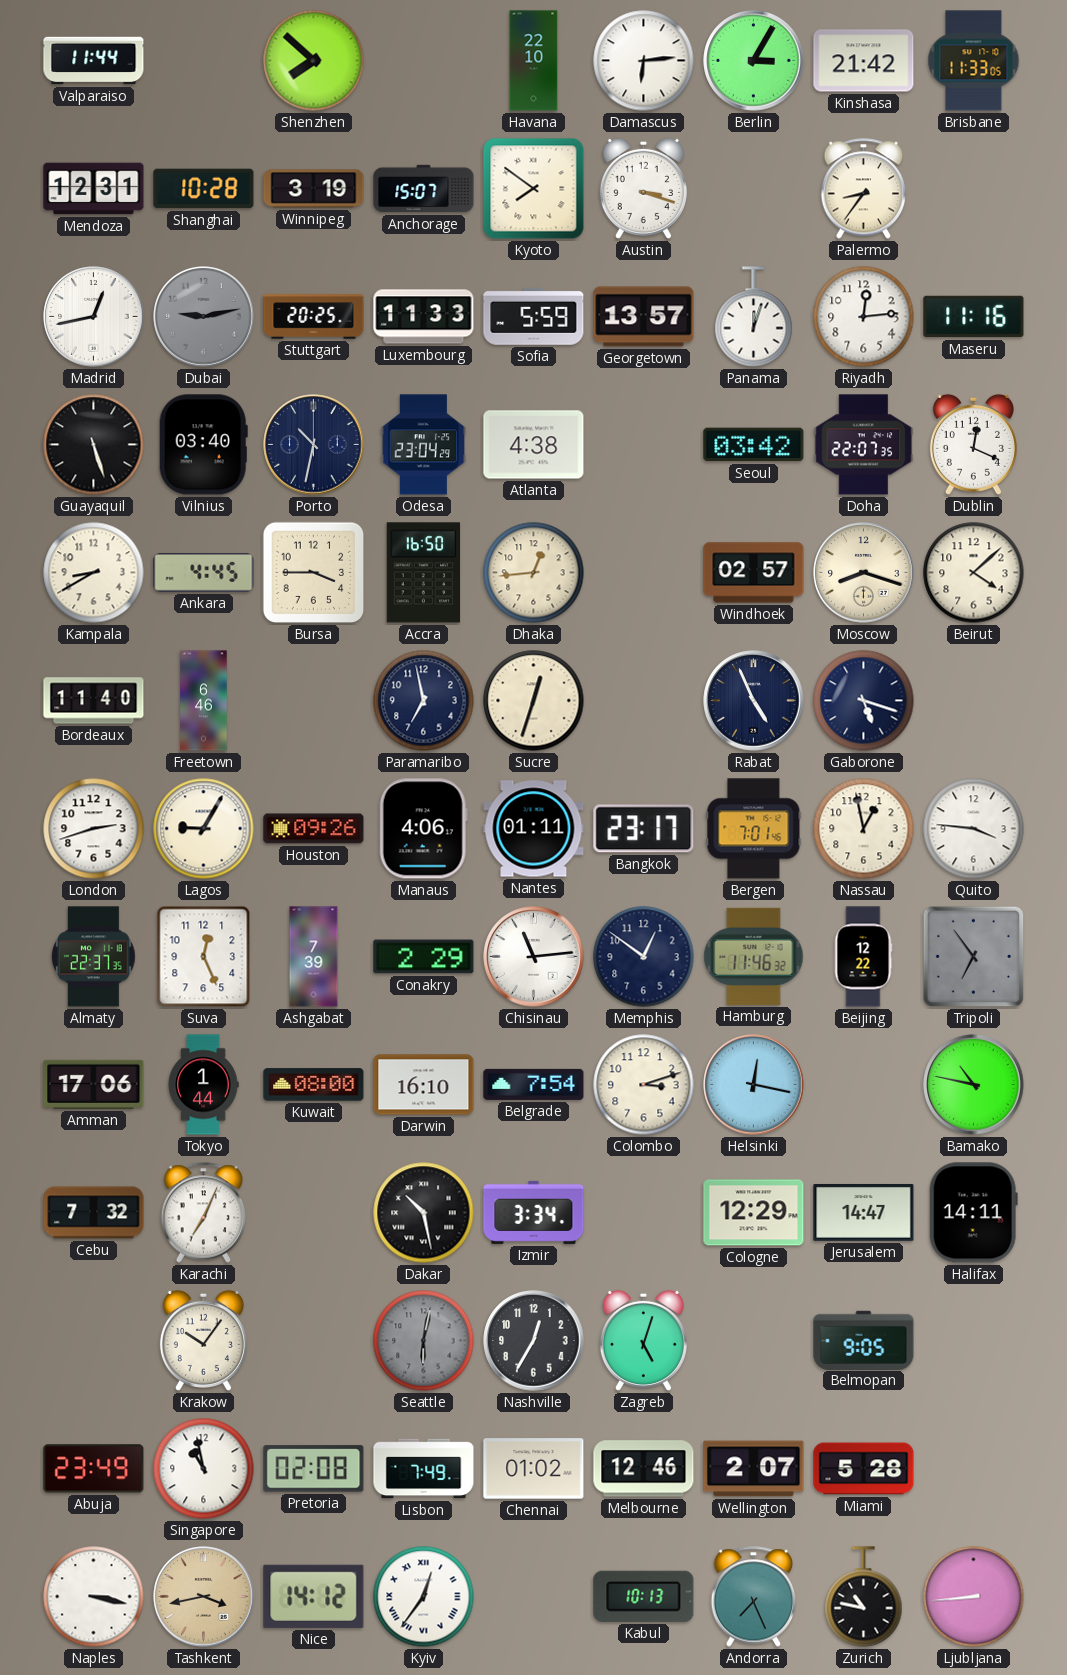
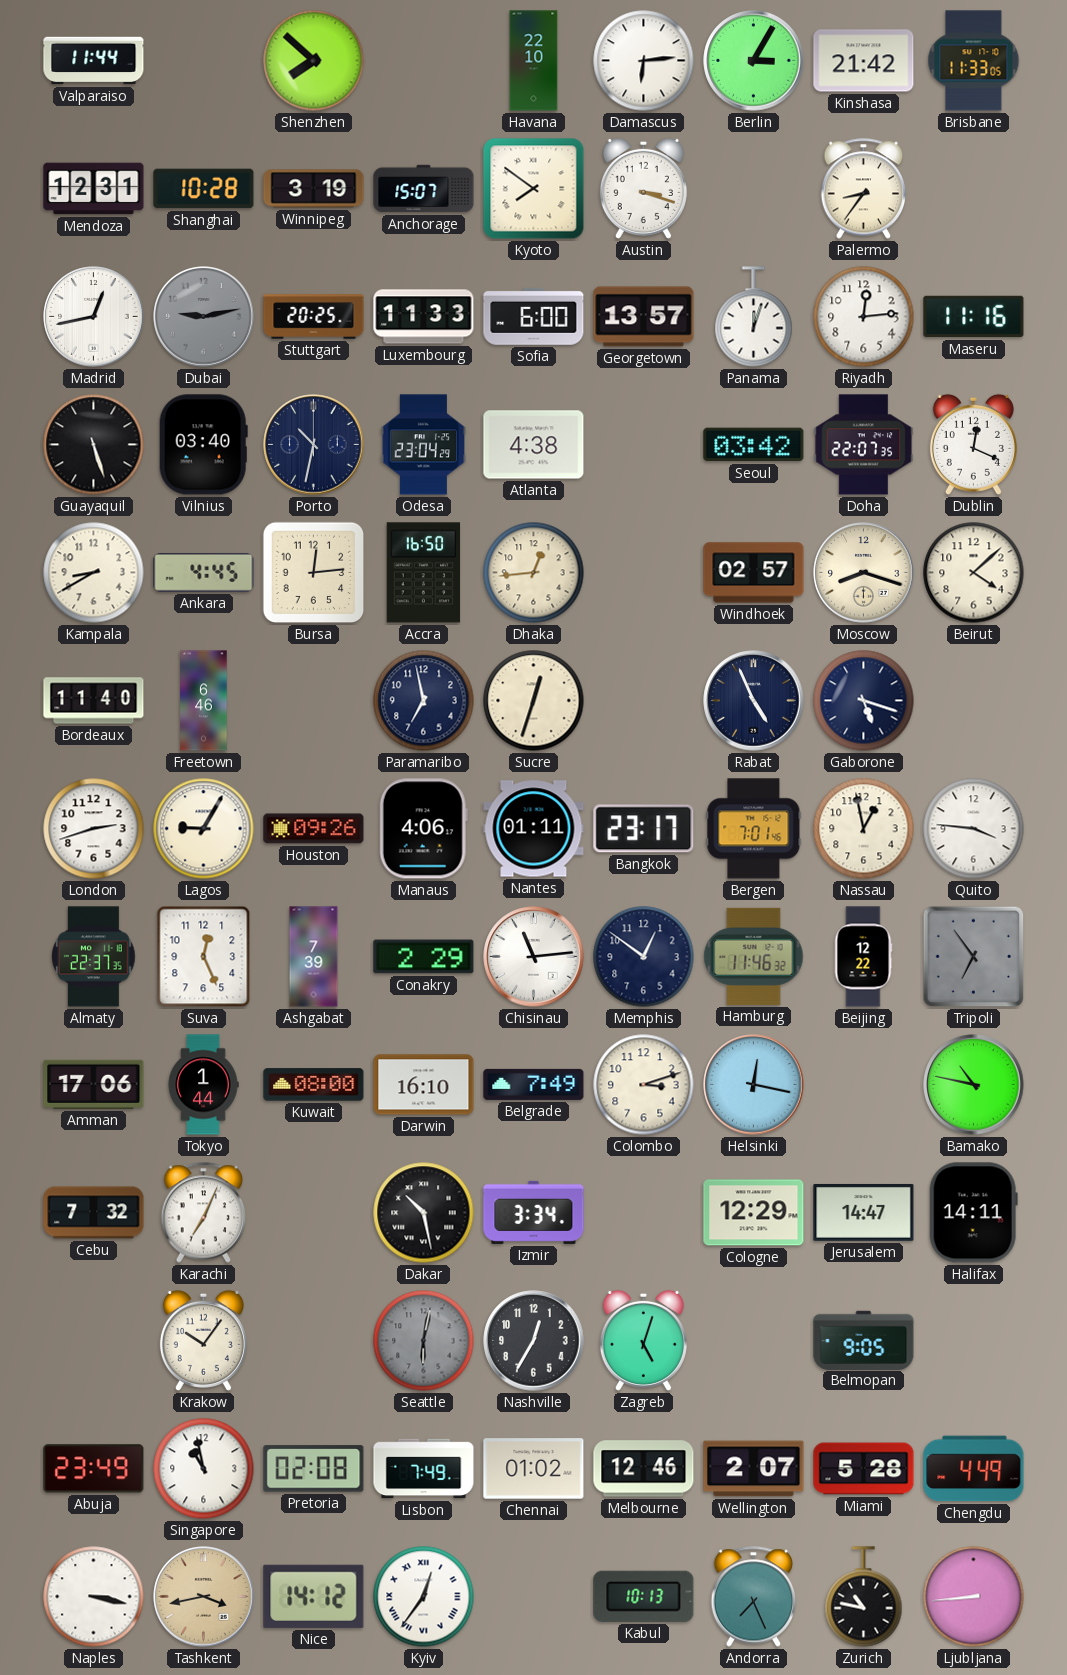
Sofia: 5:59 -> 6:00
Bursa: 3:45 -> 12:14
Belgrade: 7:54 -> 7:49
Chengdu: none -> 4:49
